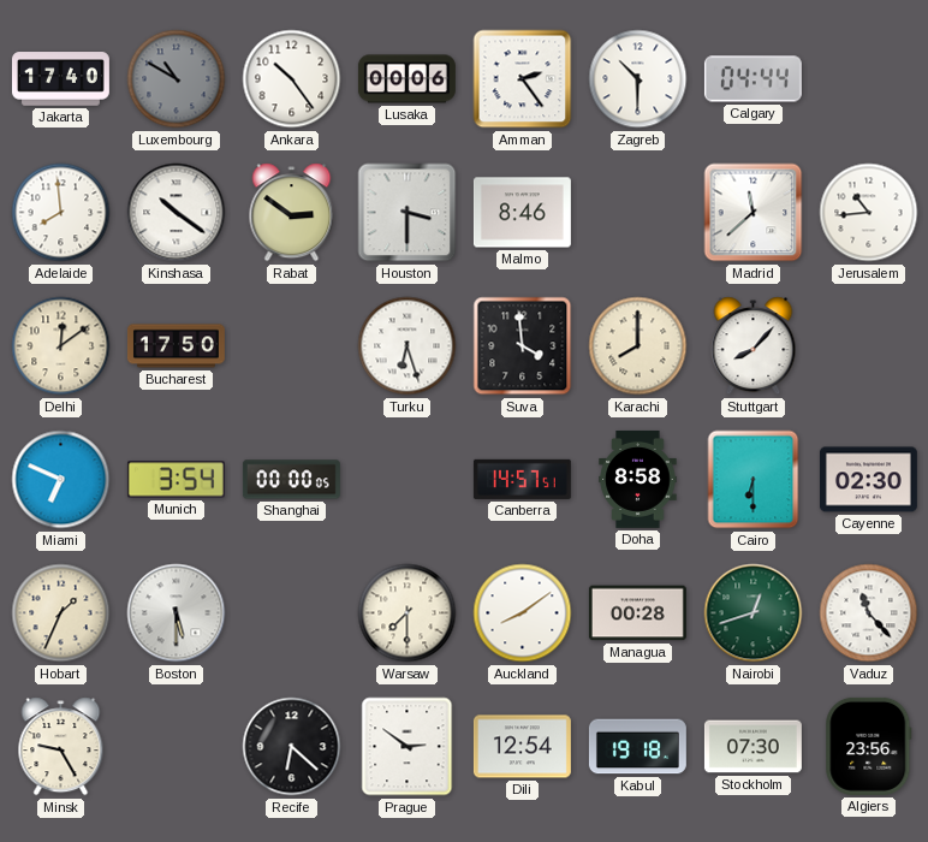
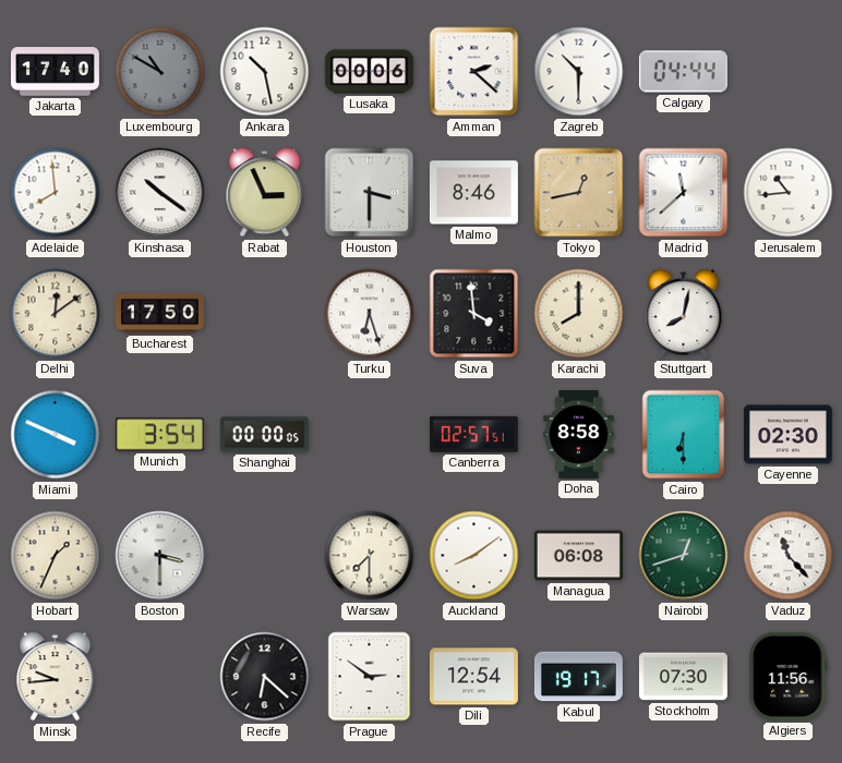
Ankara: 10:24 -> 10:28
Amman: 2:24 -> 2:22
Rabat: 2:51 -> 2:56
Tokyo: none -> 12:43
Stuttgart: 8:07 -> 8:02
Miami: 6:49 -> 3:49
Canberra: 14:57 -> 02:57
Boston: 5:30 -> 3:30
Managua: 00:28 -> 06:08
Minsk: 9:25 -> 9:44
Kabul: 19:18 -> 19:17
Algiers: 23:56 -> 11:56
